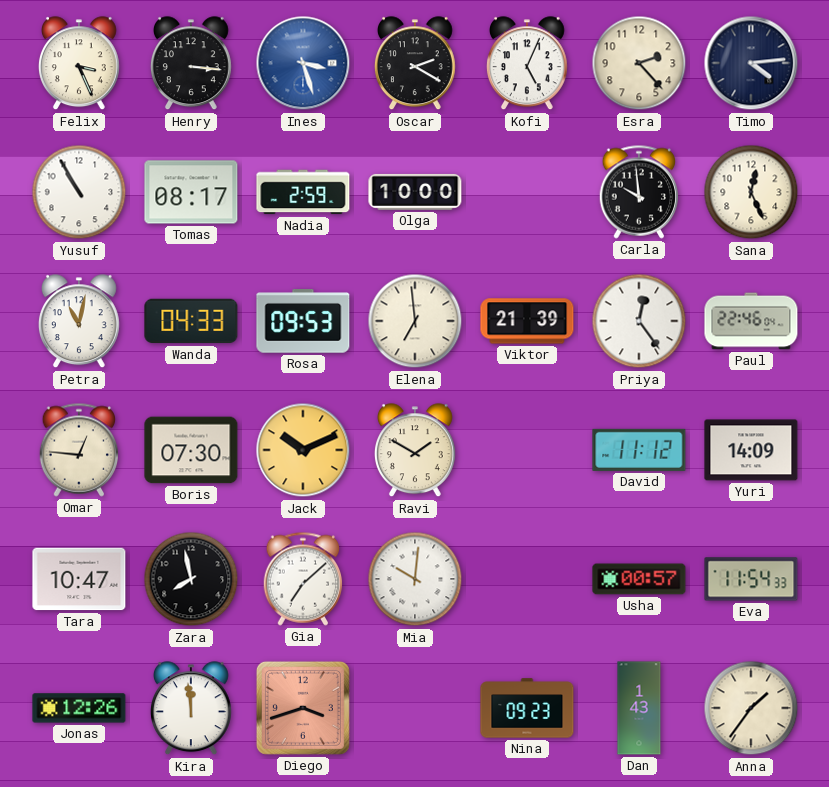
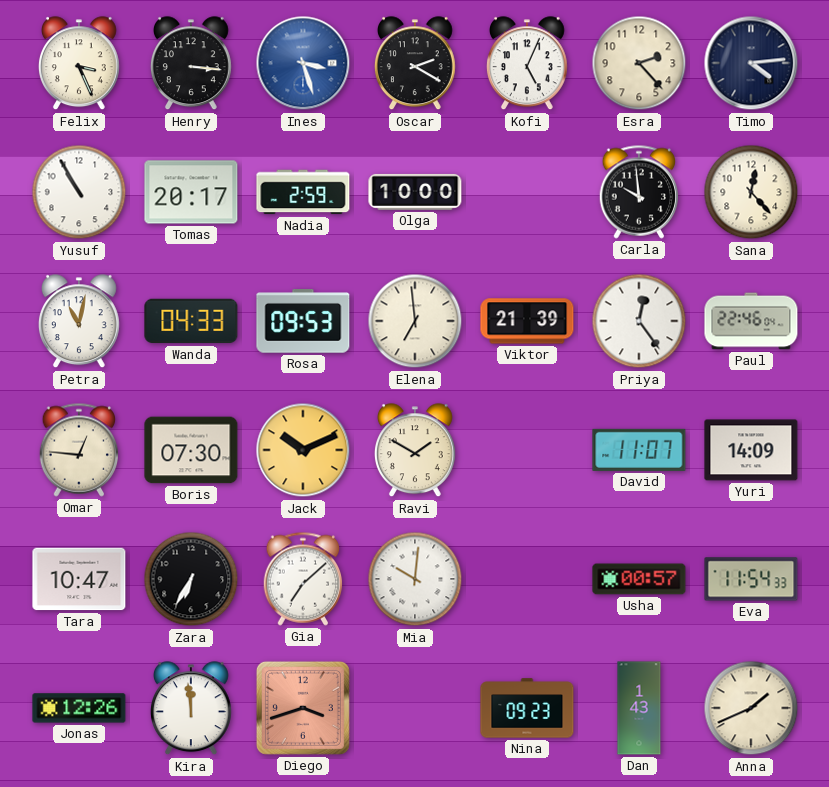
Tomas: 08:17 -> 20:17
Sana: 12:26 -> 12:23
David: 11:12 -> 11:07
Zara: 7:58 -> 6:35
Anna: 1:36 -> 1:41
